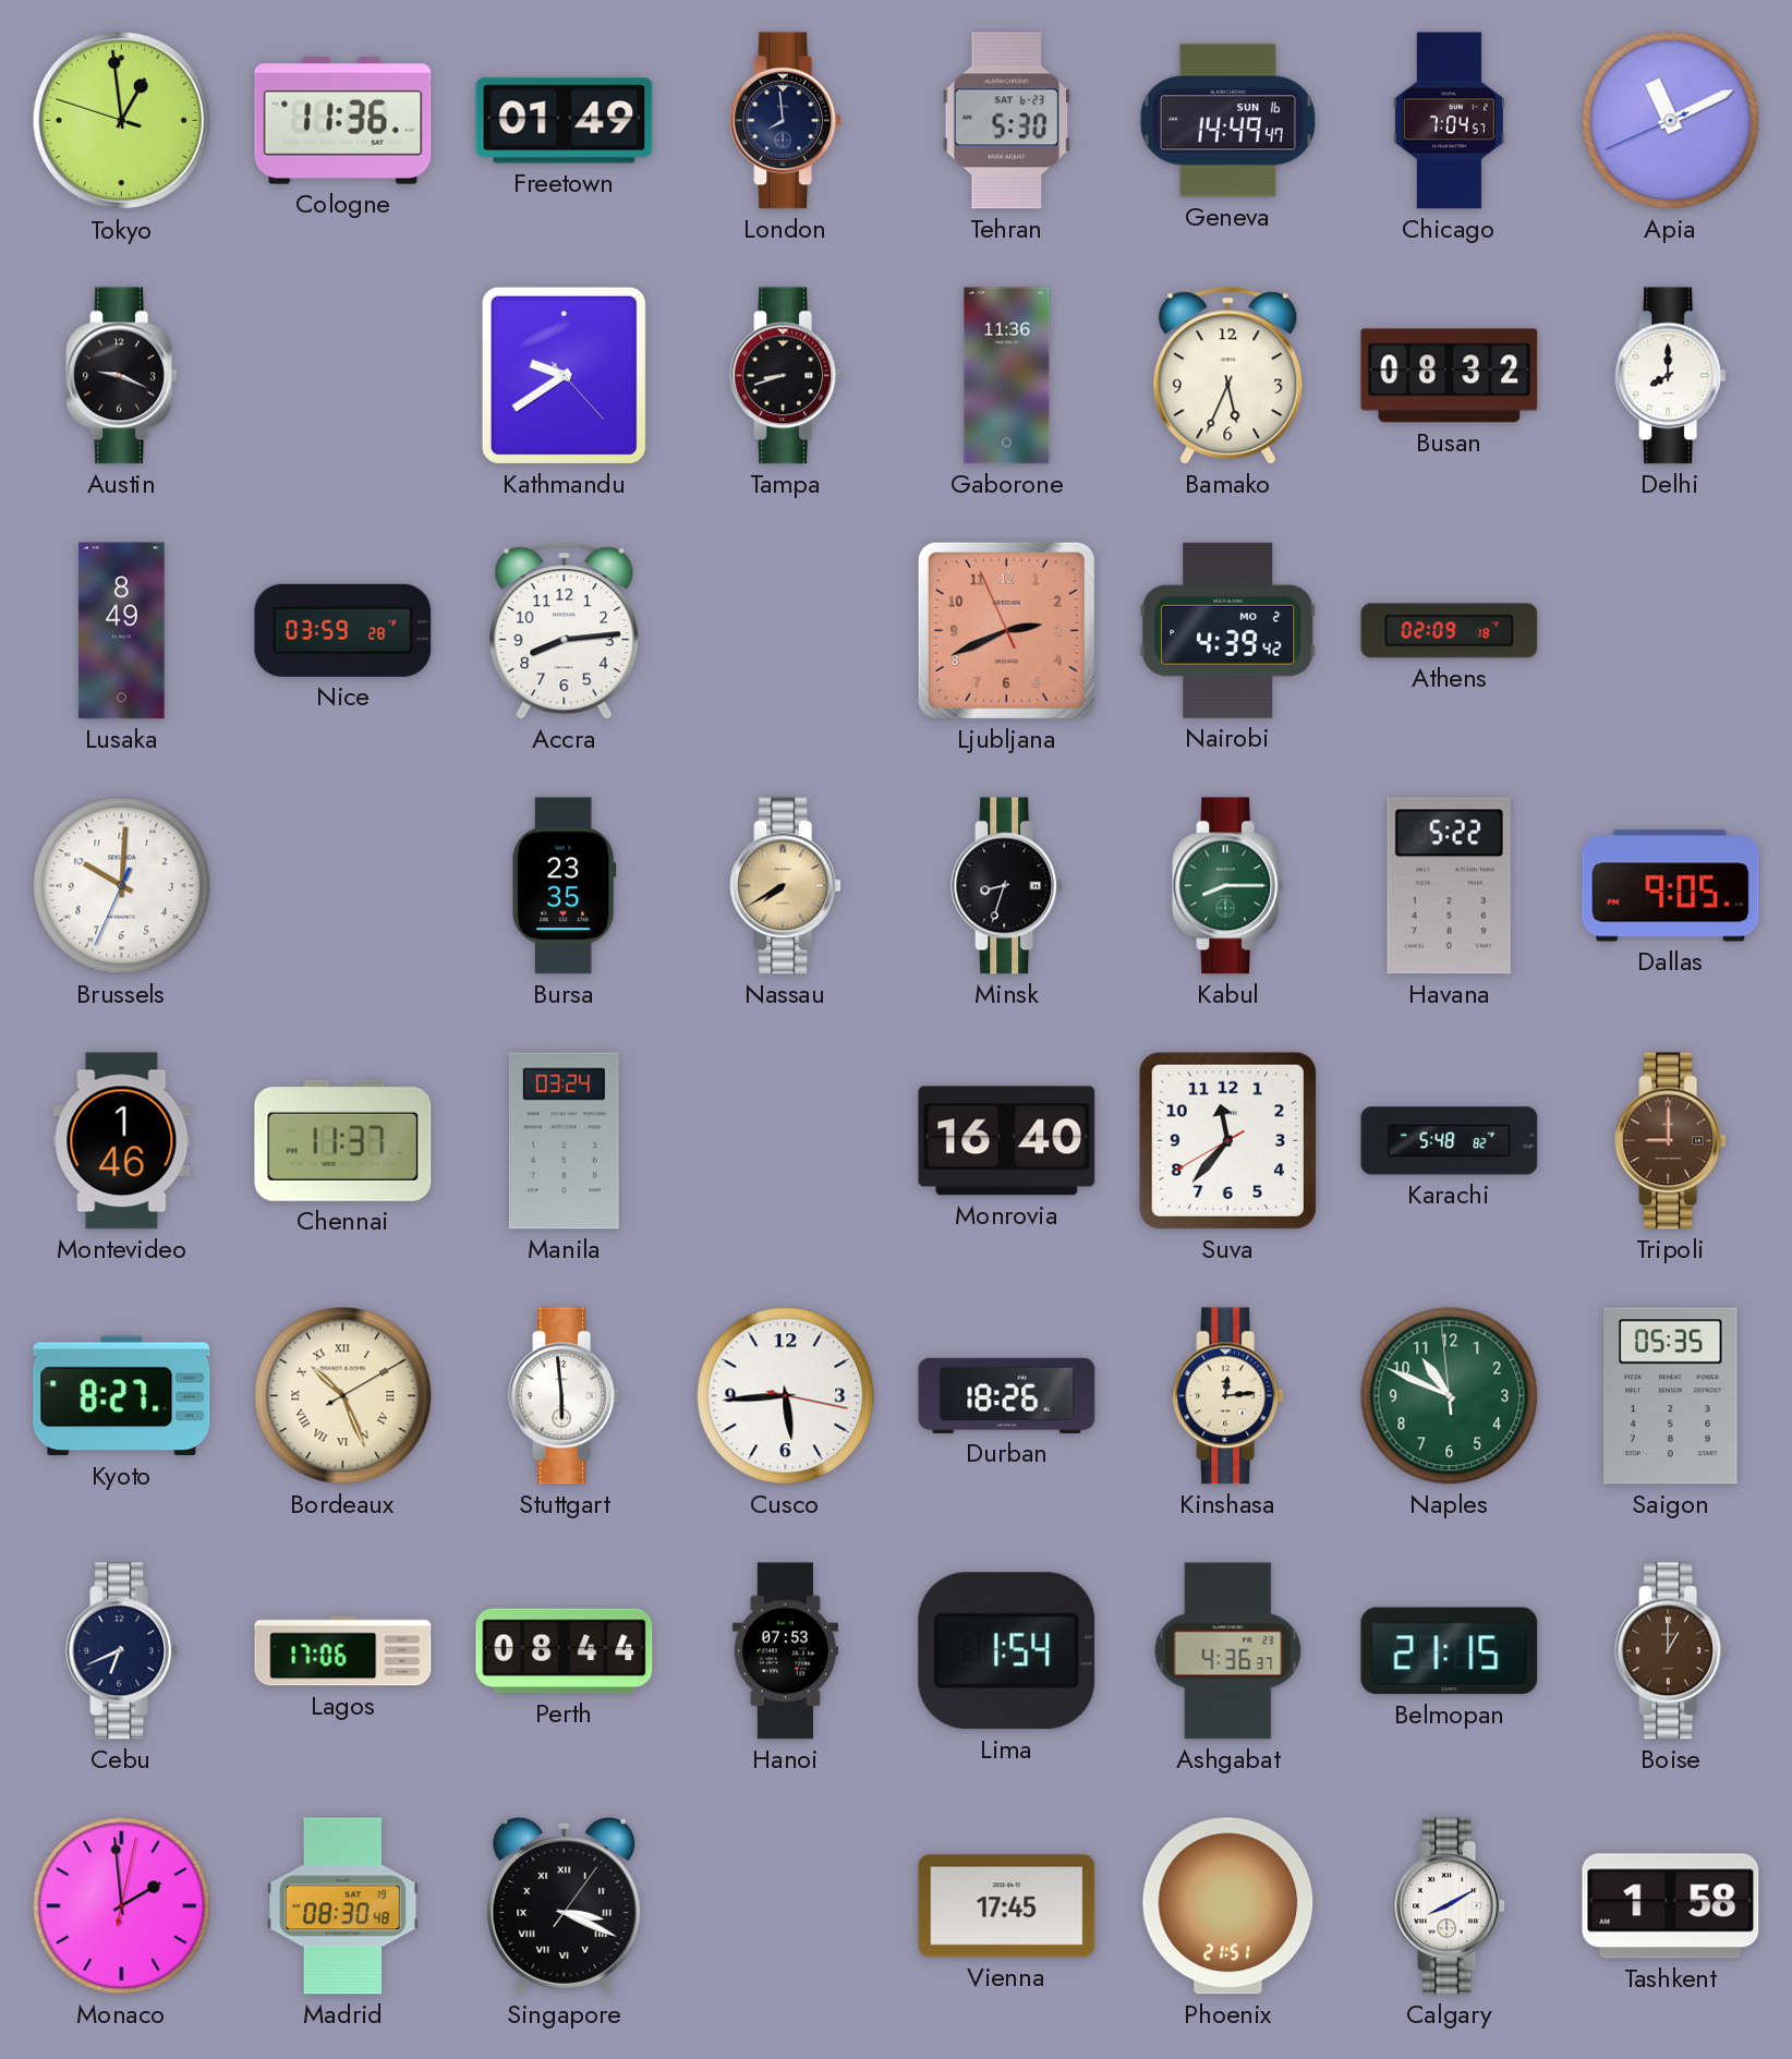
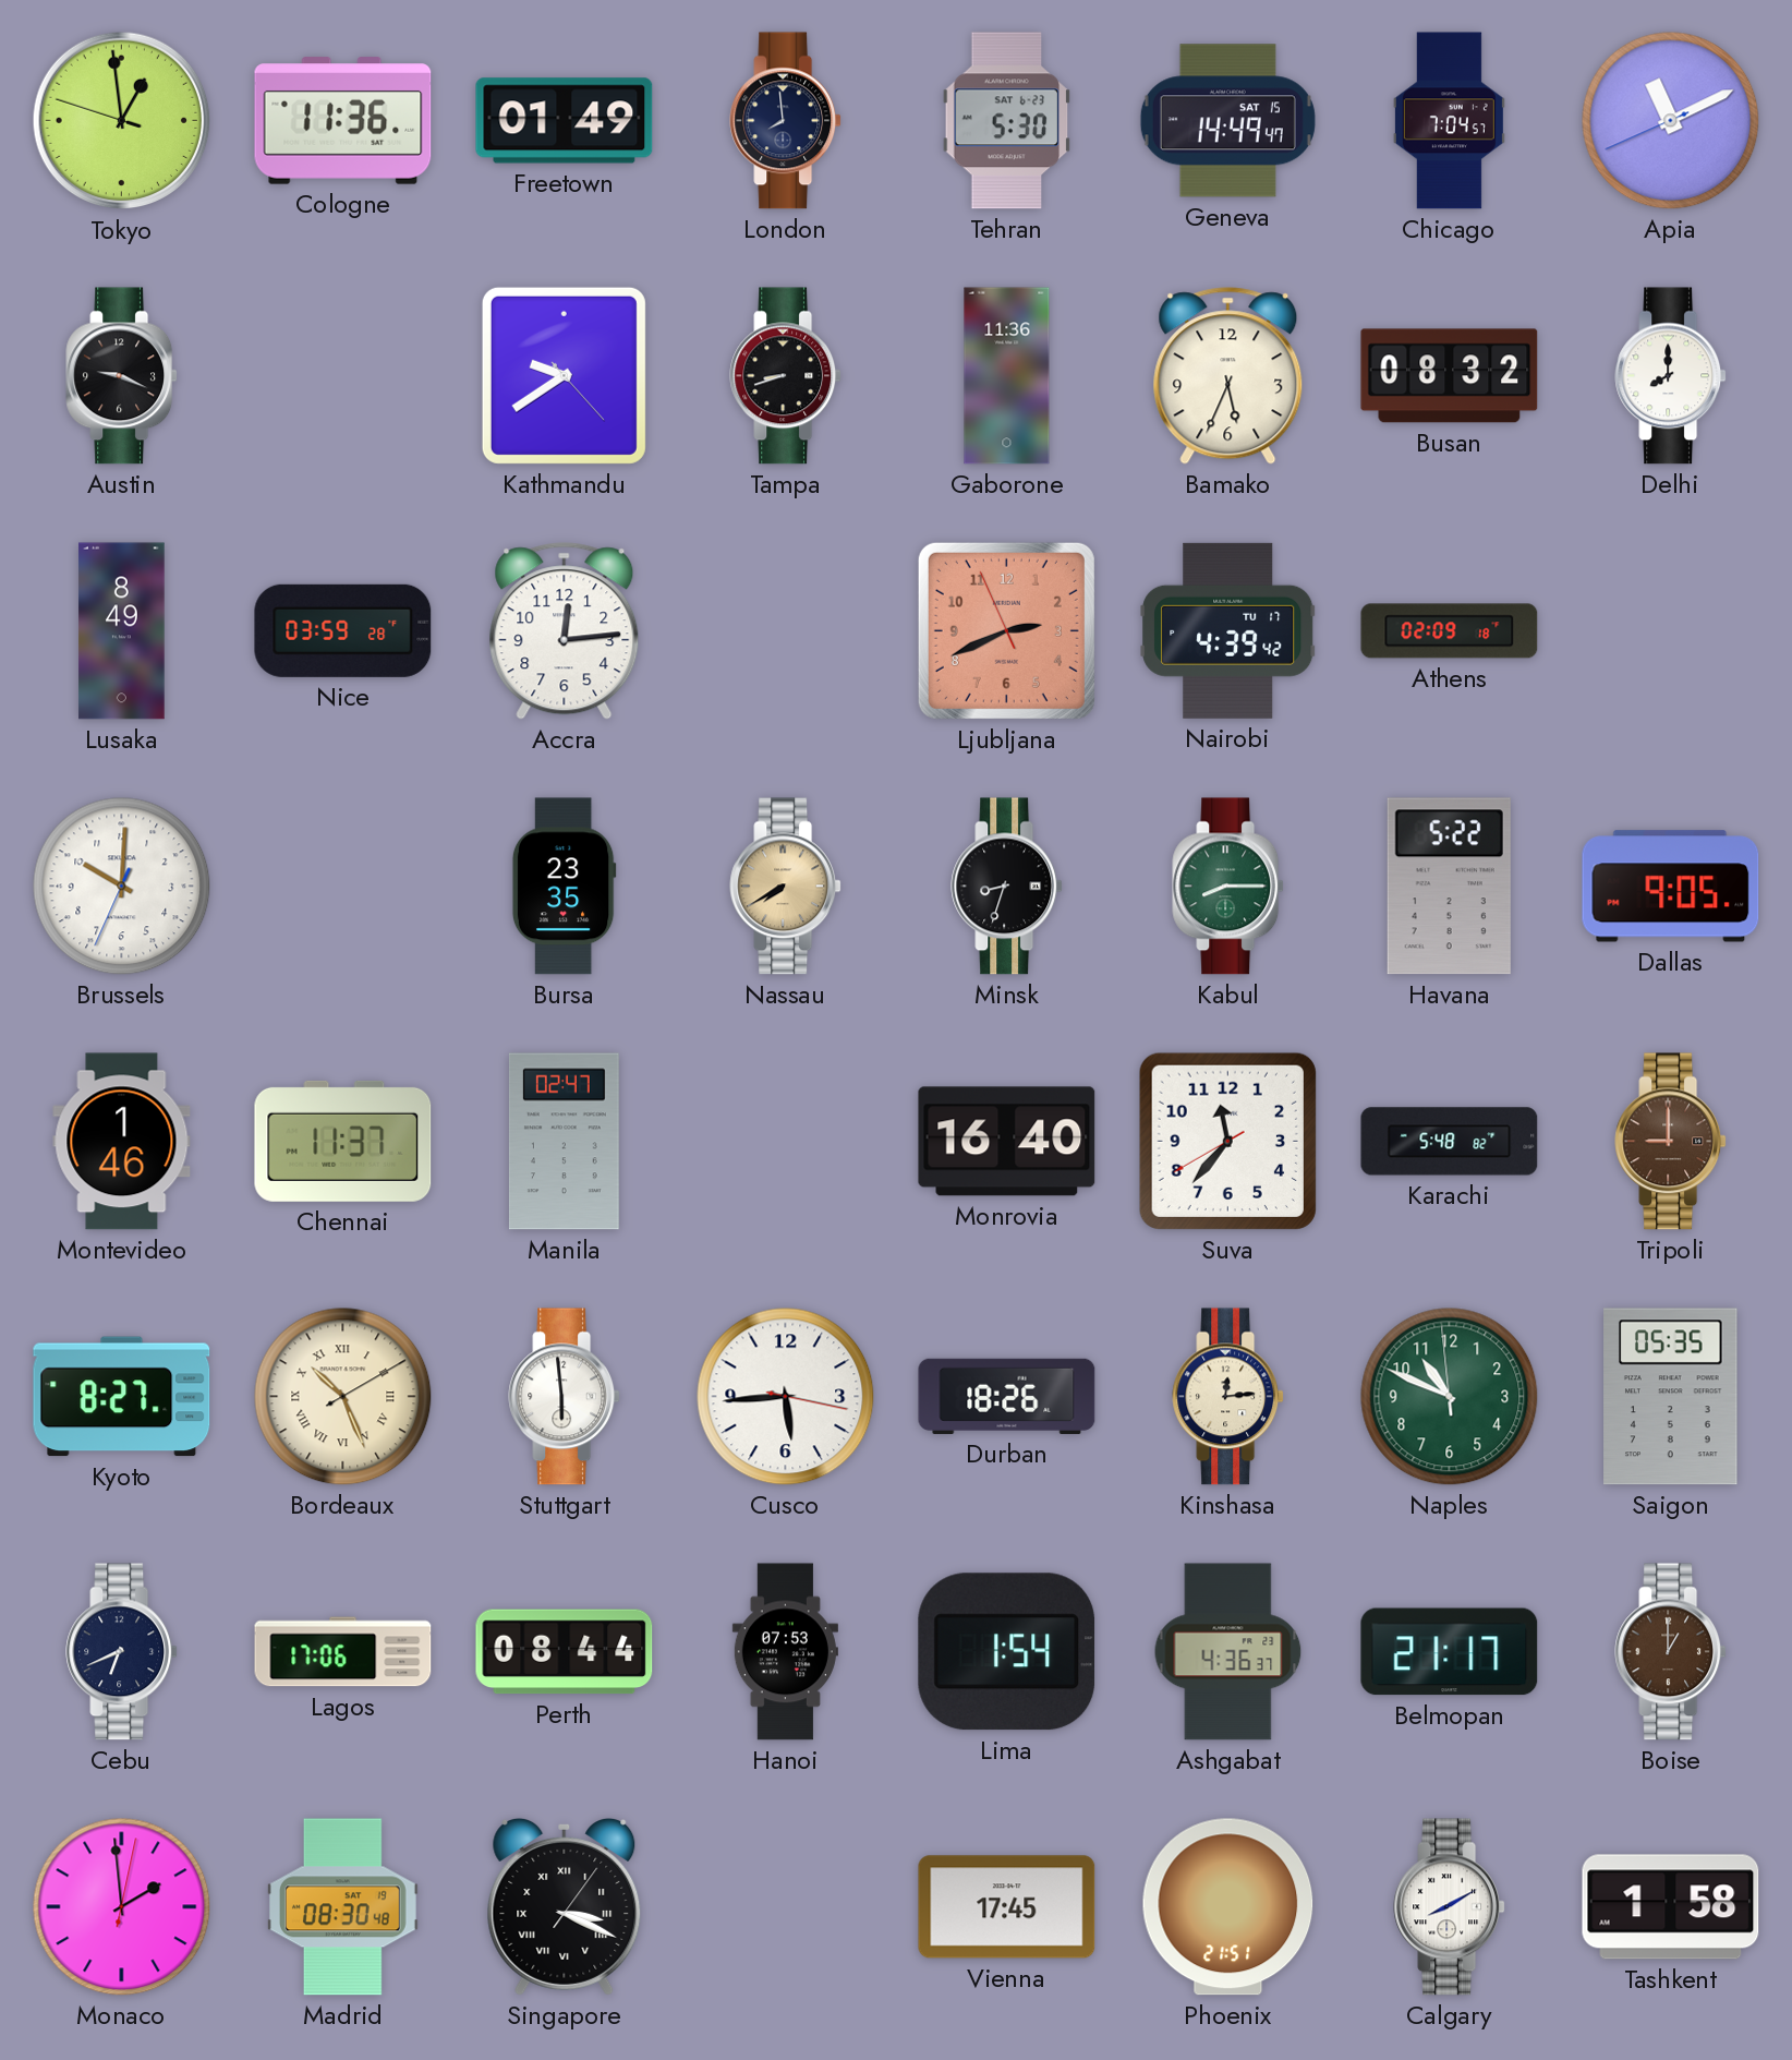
Geneva date: SUN 16 -> SAT 15
Accra: 8:14 -> 12:14
Nairobi date: MO 2 -> TU 17
Manila: 03:24 -> 02:47
Belmopan: 21:15 -> 21:17
